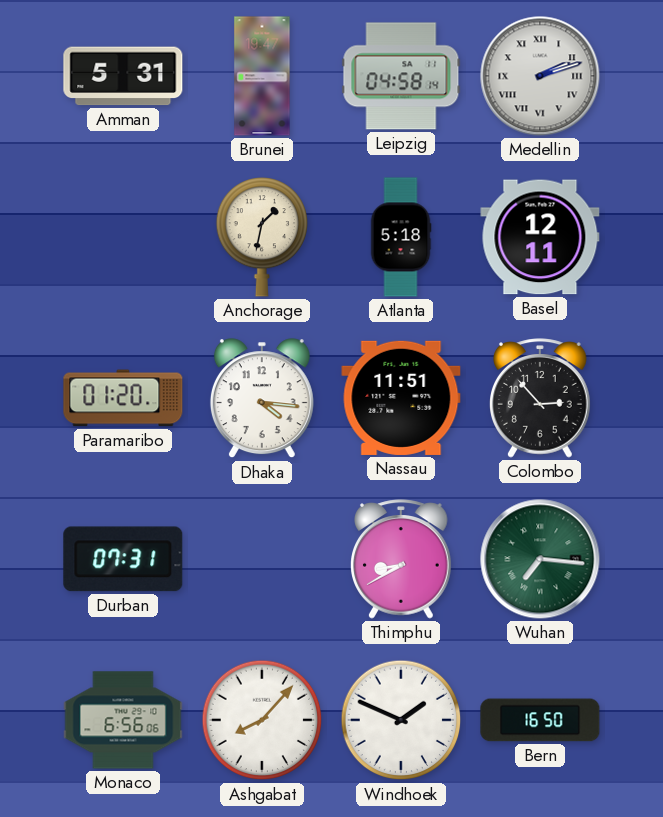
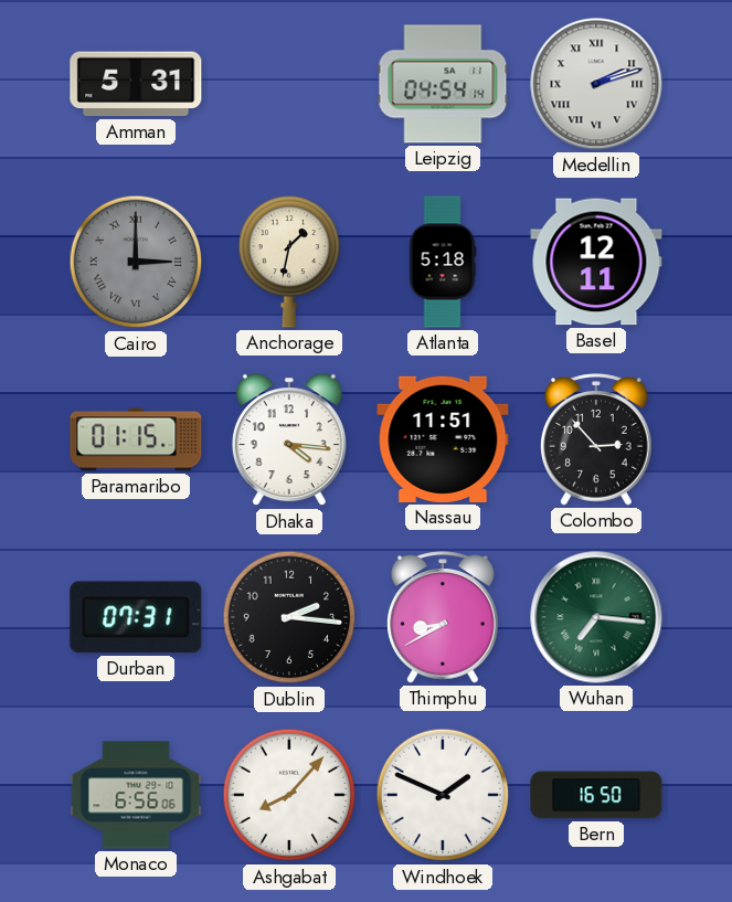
Brunei: 19:47 -> none
Leipzig: 04:58 -> 04:54
Cairo: none -> 3:00
Paramaribo: 01:20 -> 01:15
Dublin: none -> 2:16
